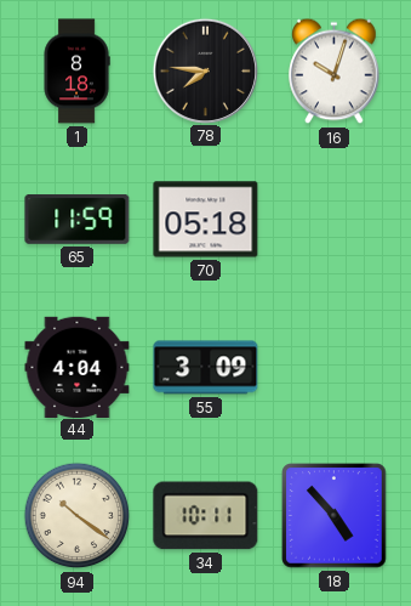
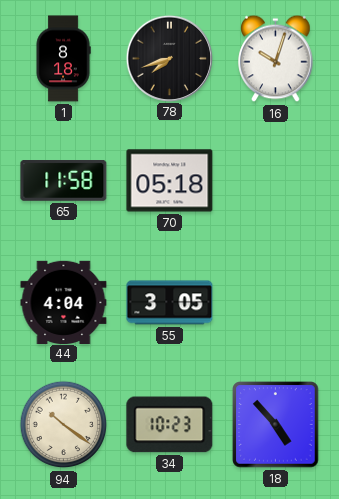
78: 7:46 -> 7:42
65: 11:59 -> 11:58
55: 3:09 -> 3:05
34: 10:11 -> 10:23
